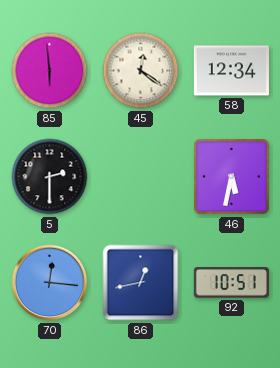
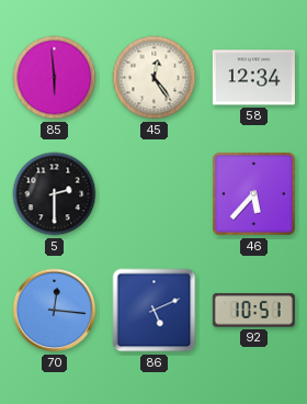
45: 12:21 -> 12:24
46: 5:32 -> 5:37
86: 12:43 -> 5:11
